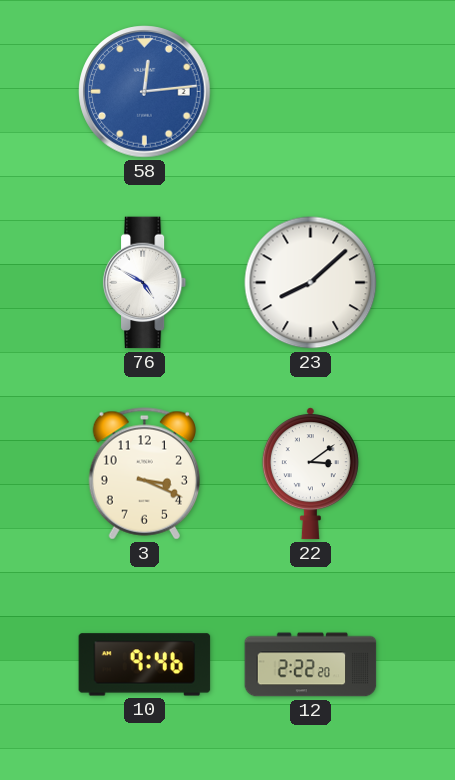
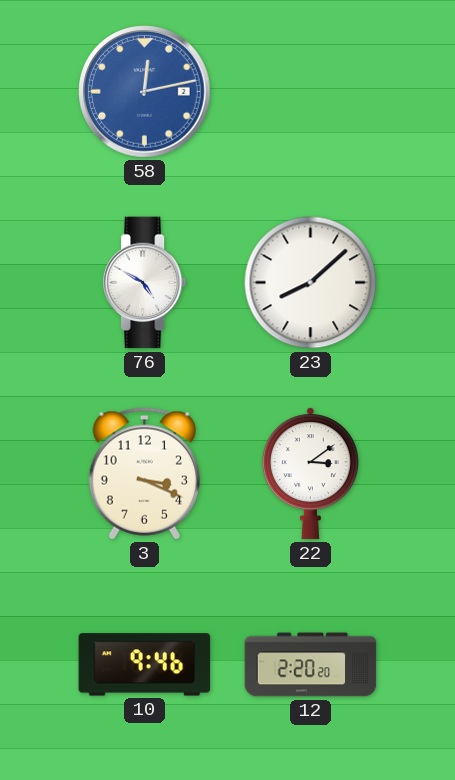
58: 12:14 -> 12:13
12: 2:22 -> 2:20
